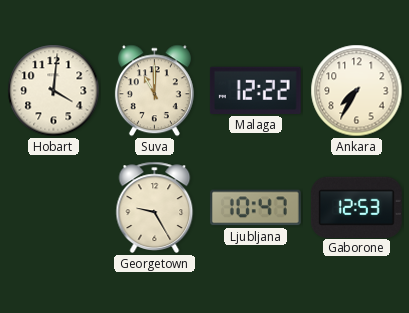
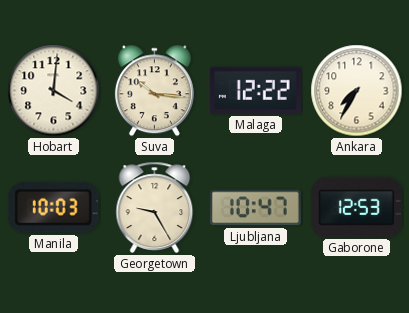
Suva: 11:00 -> 10:16
Manila: none -> 10:03
